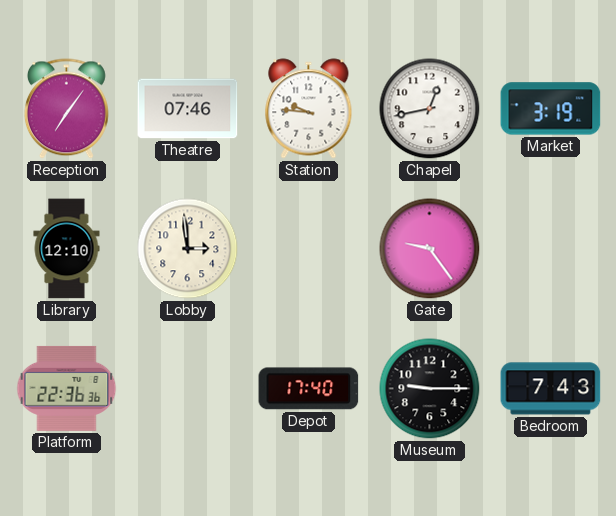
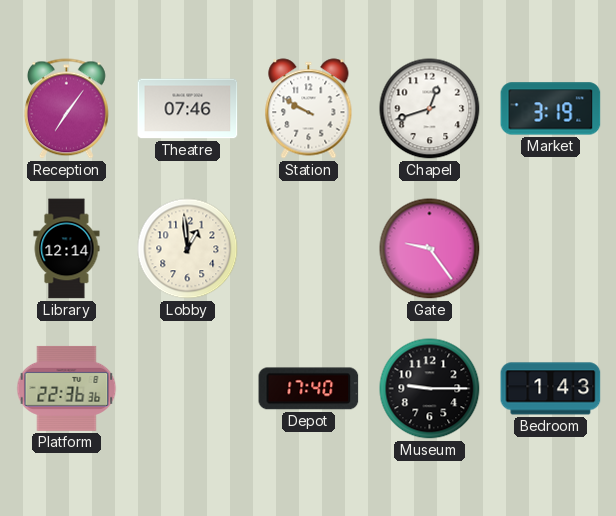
Station: 9:46 -> 9:50
Chapel: 12:43 -> 12:42
Library: 12:10 -> 12:14
Lobby: 2:59 -> 12:59
Bedroom: 7:43 -> 1:43
